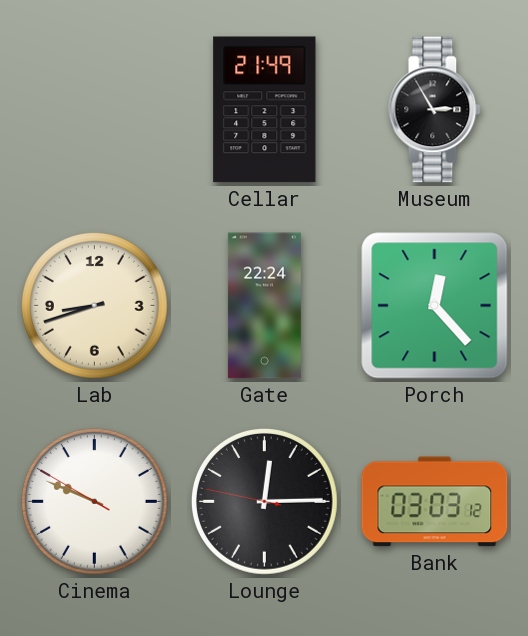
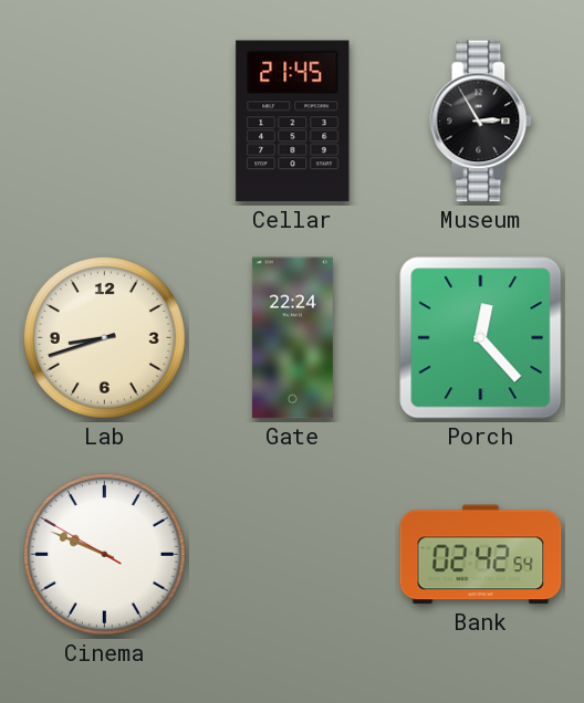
Cellar: 21:49 -> 21:45
Lounge: 12:14 -> none
Bank: 03:03 -> 02:42
